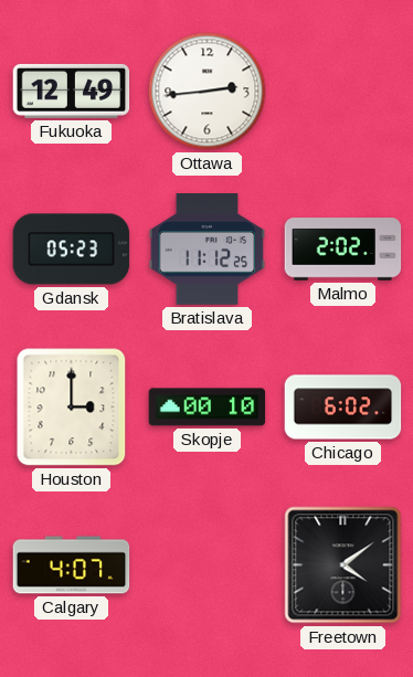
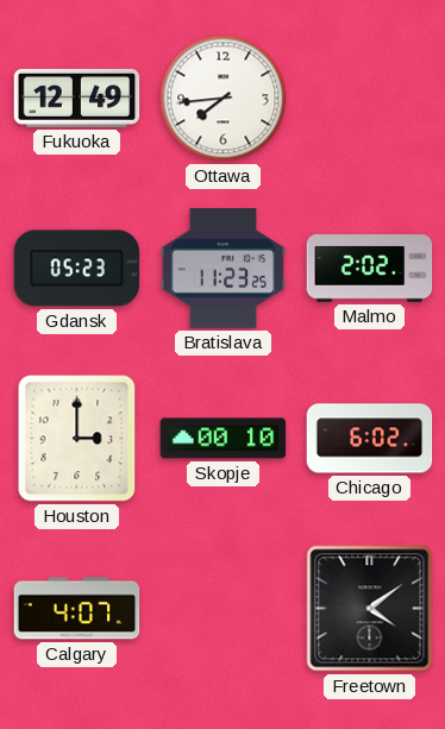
Ottawa: 2:44 -> 7:44
Bratislava: 11:12 -> 11:23
